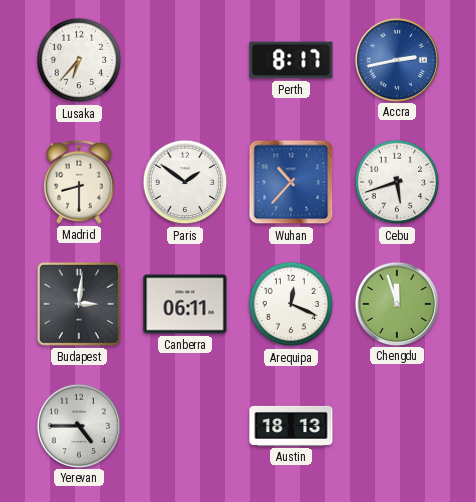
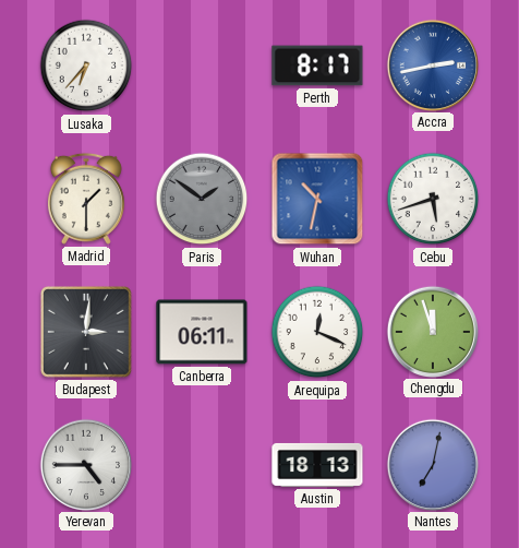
Madrid: 8:30 -> 1:30
Paris dial: white -> grey
Wuhan: 10:37 -> 10:32
Nantes: none -> 7:02
